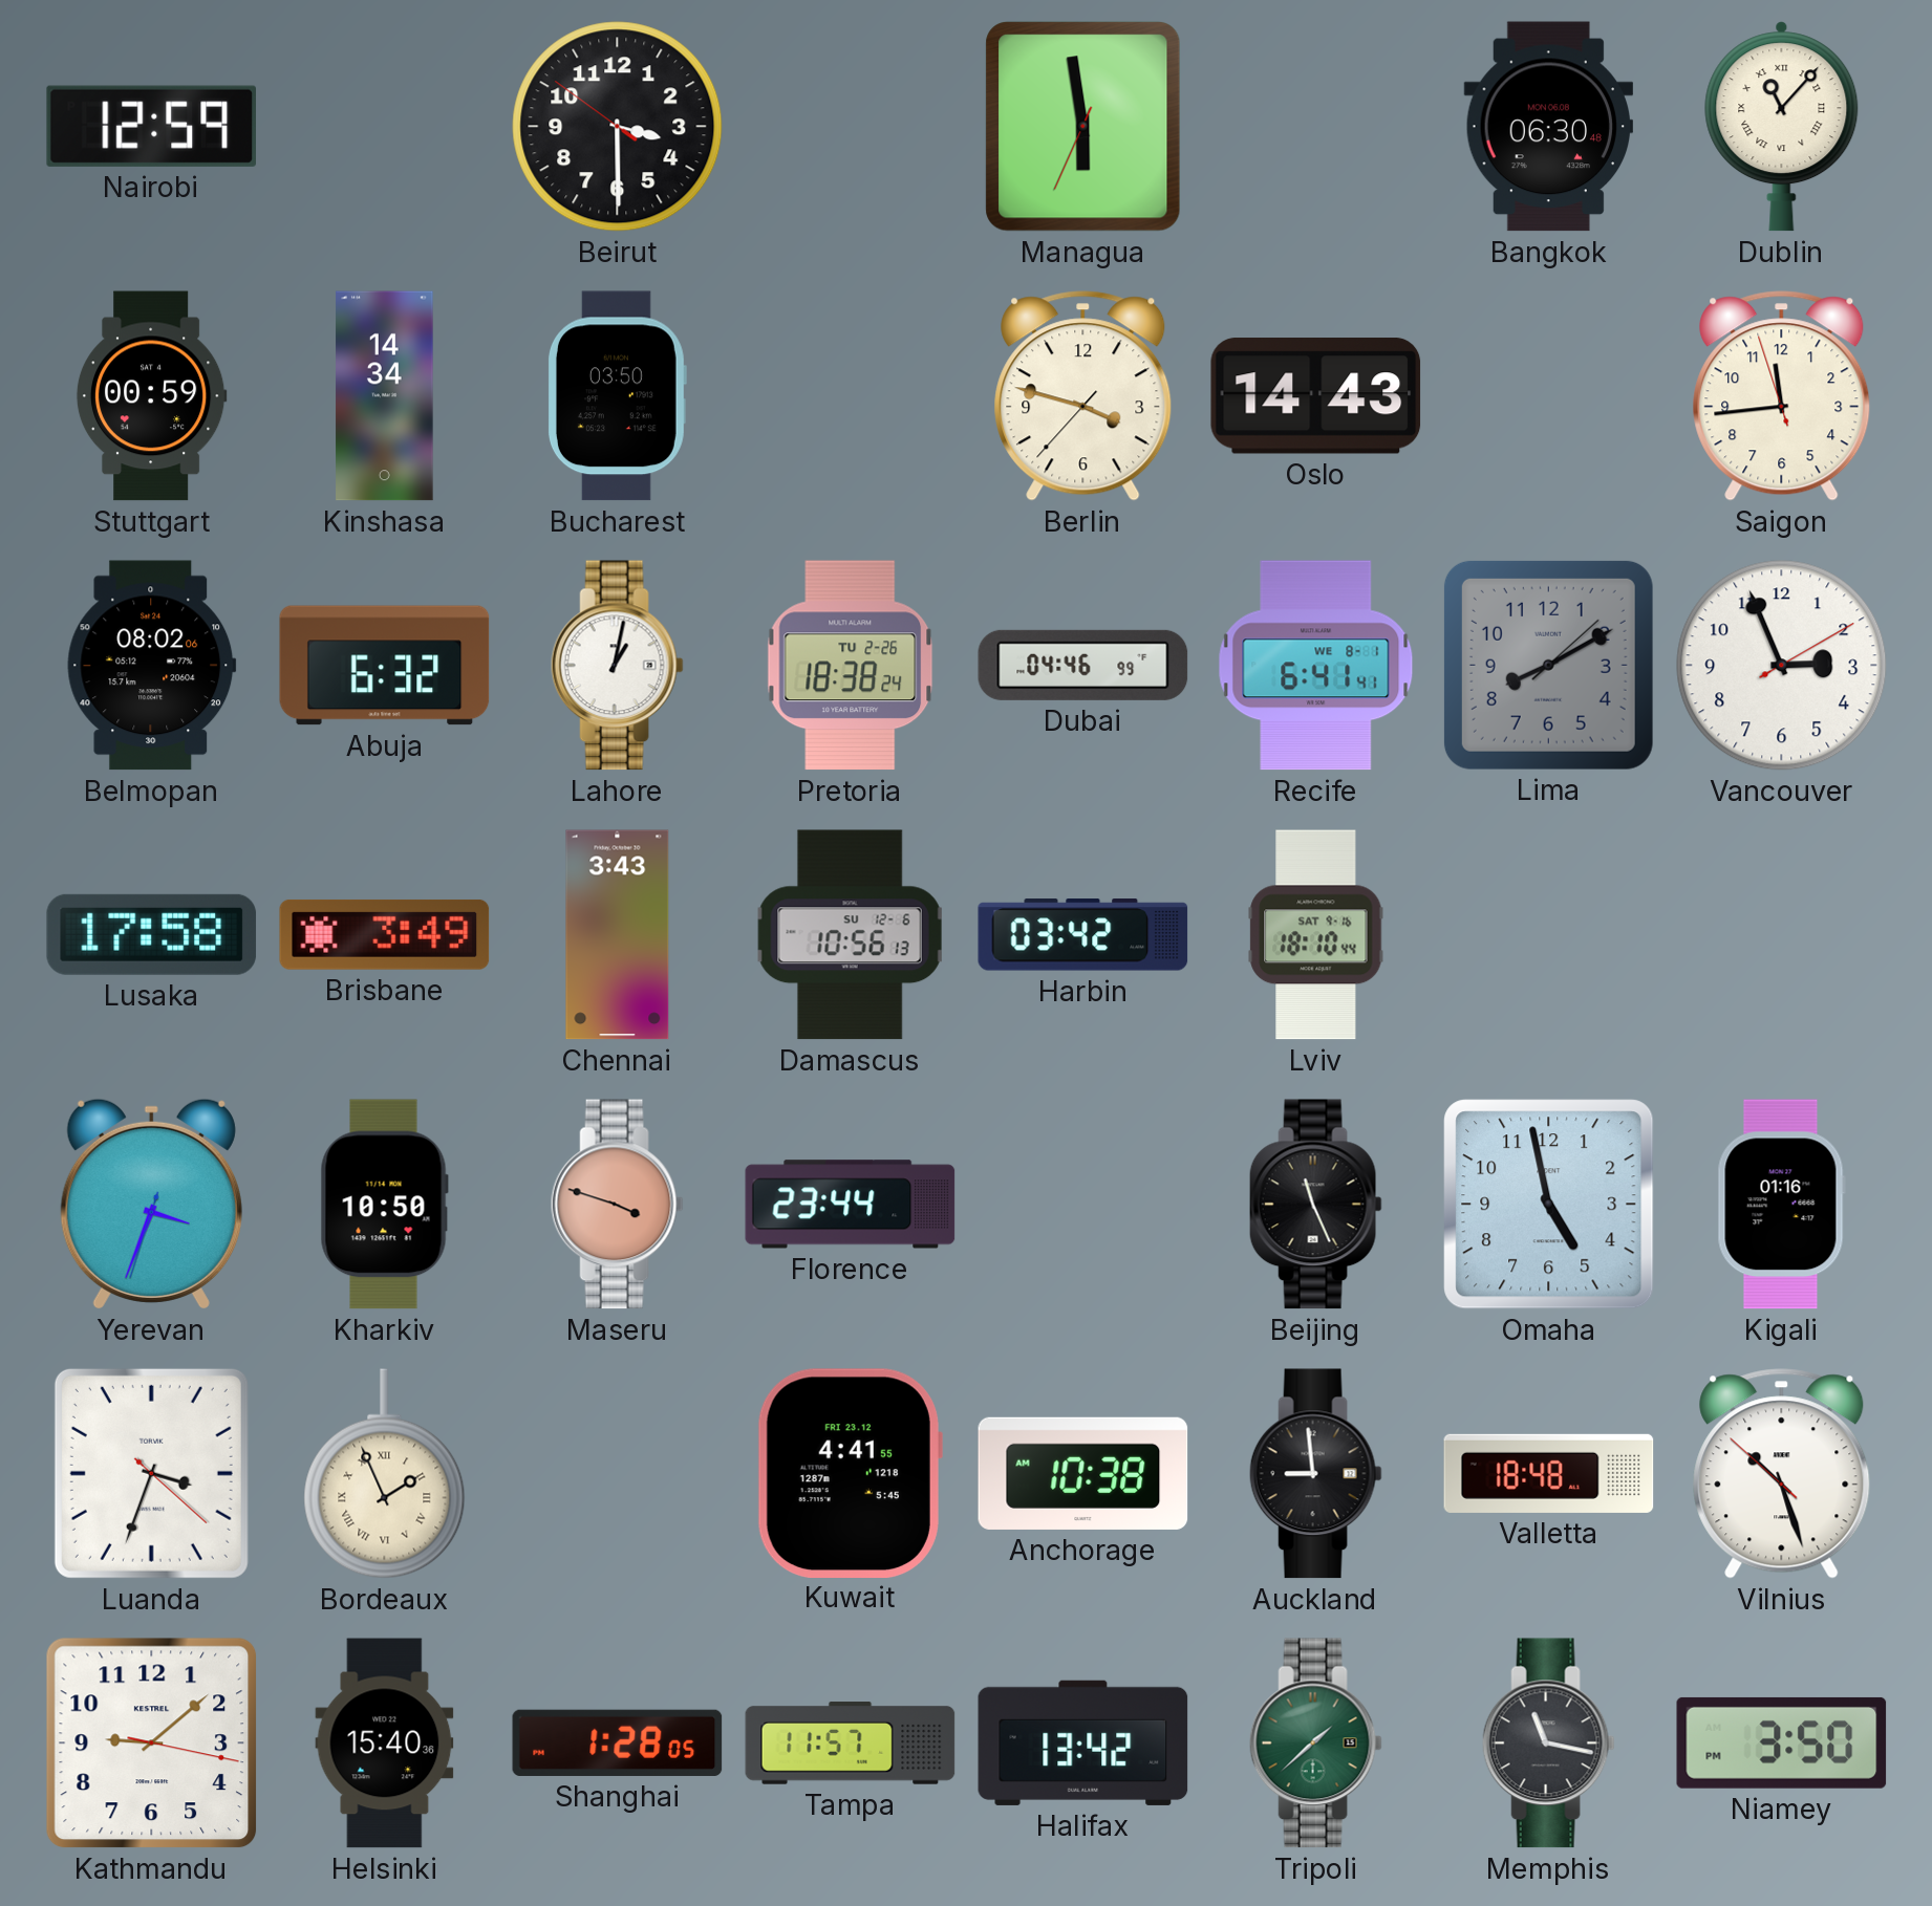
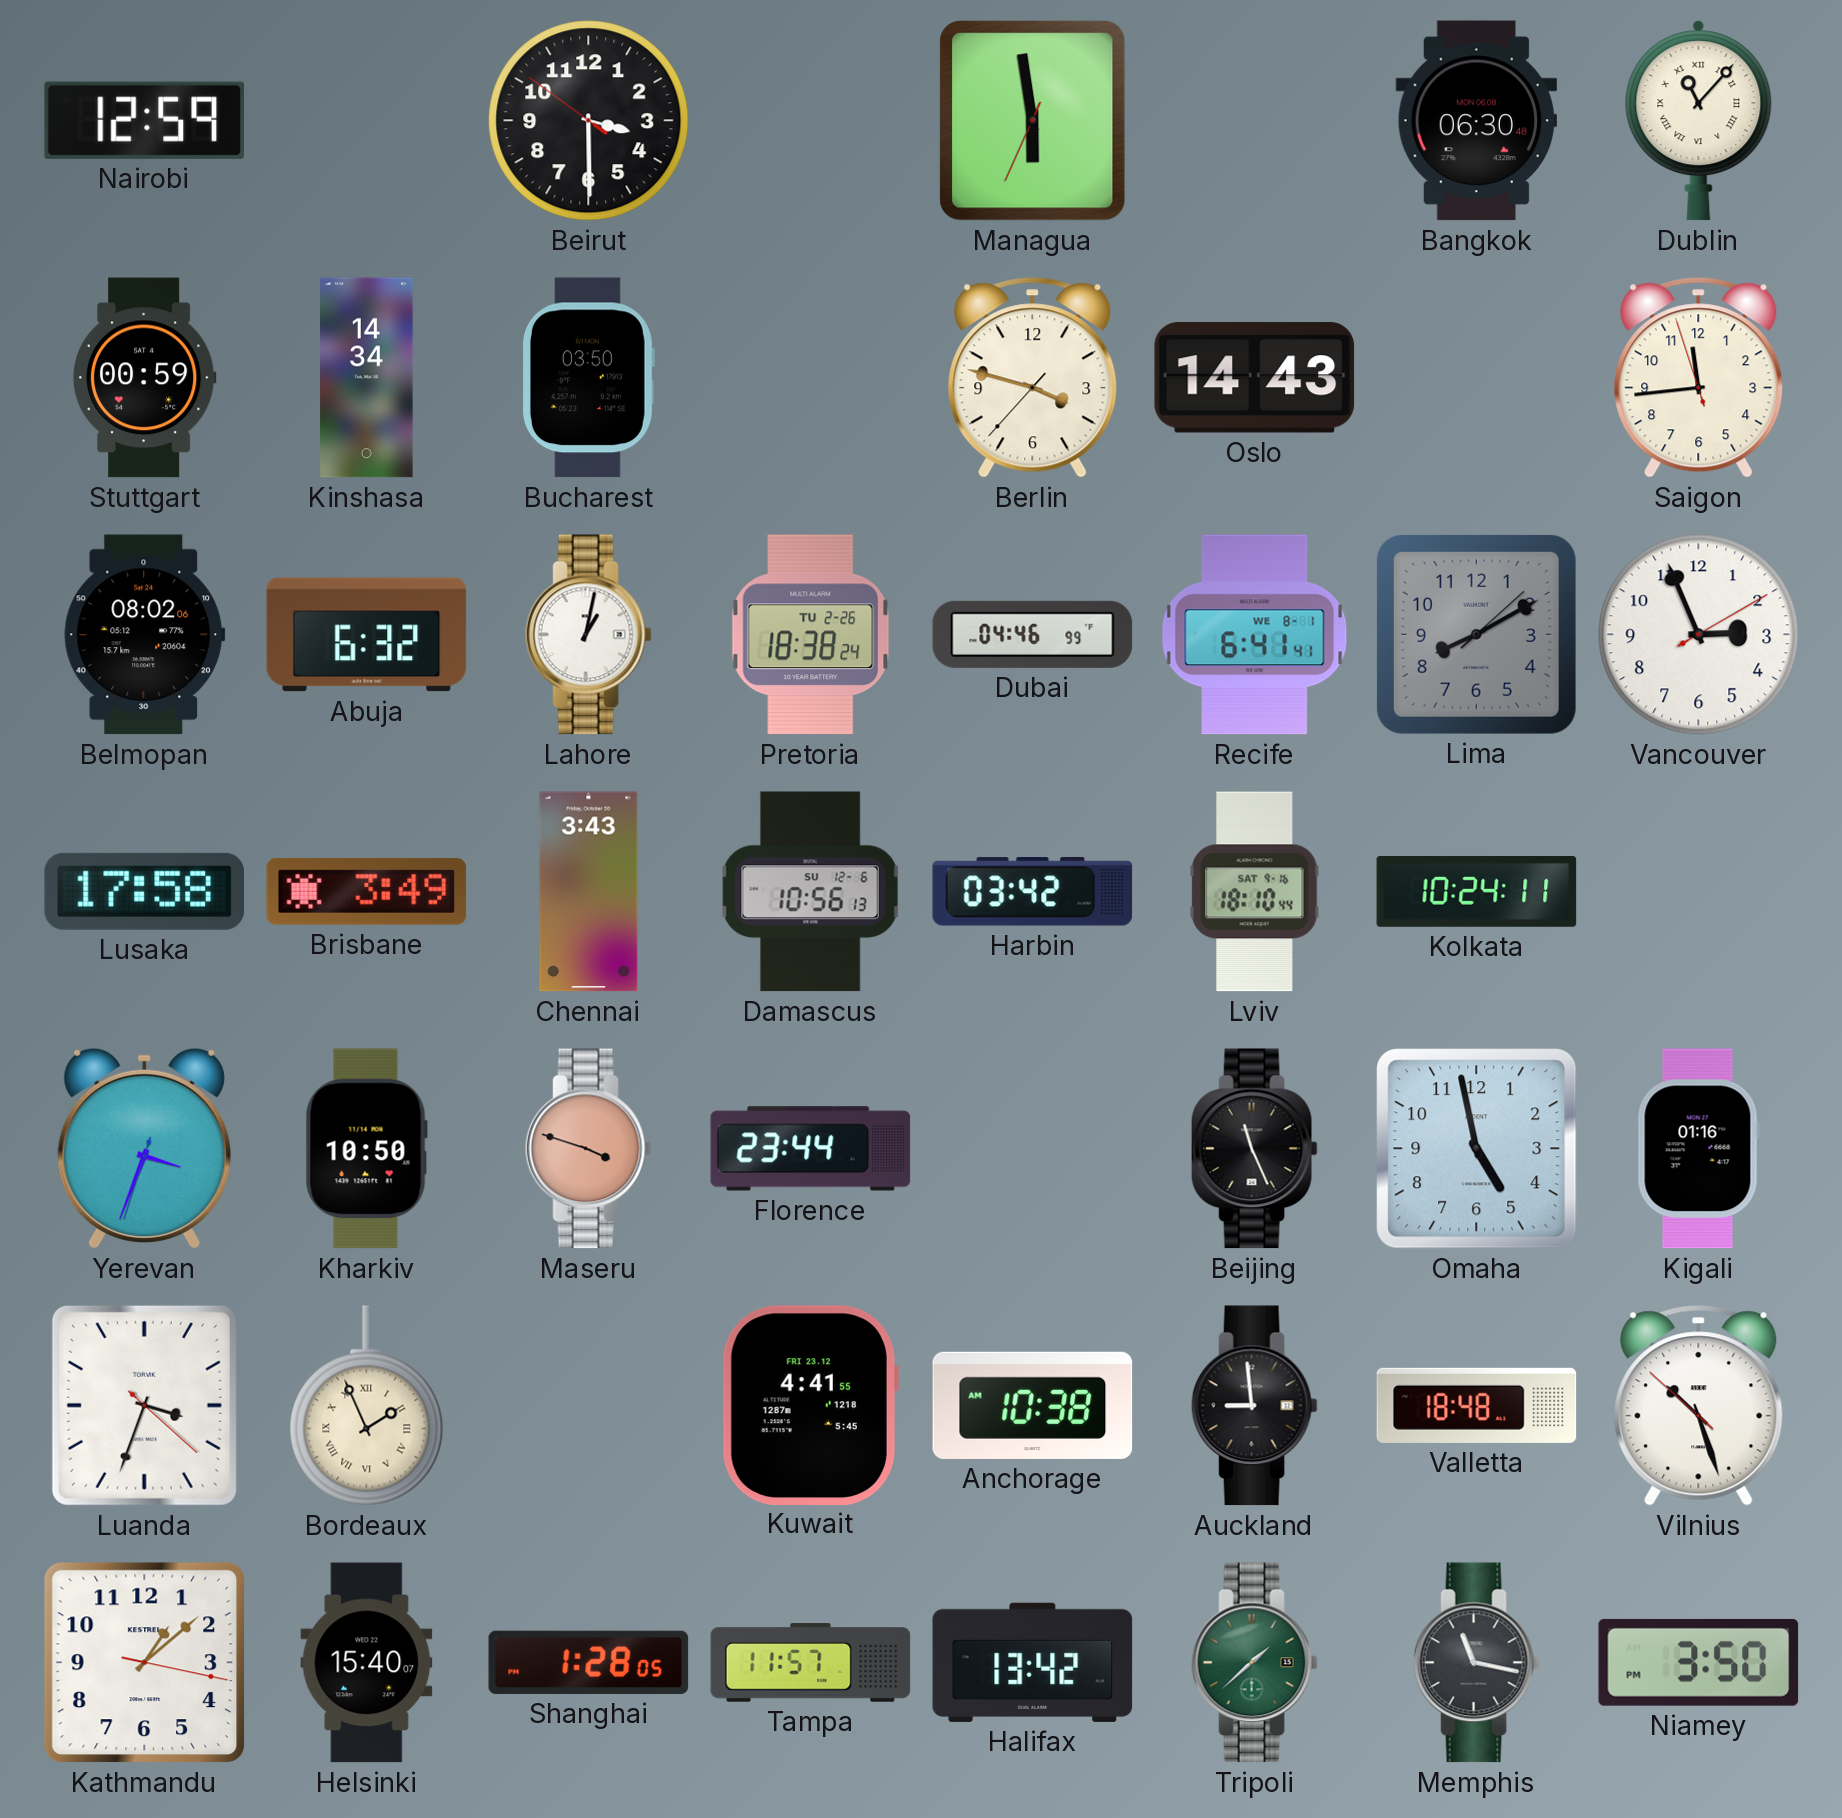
Kolkata: none -> 10:24
Kathmandu: 9:08 -> 1:08
Helsinki: 15:40:36 -> 15:40:07
